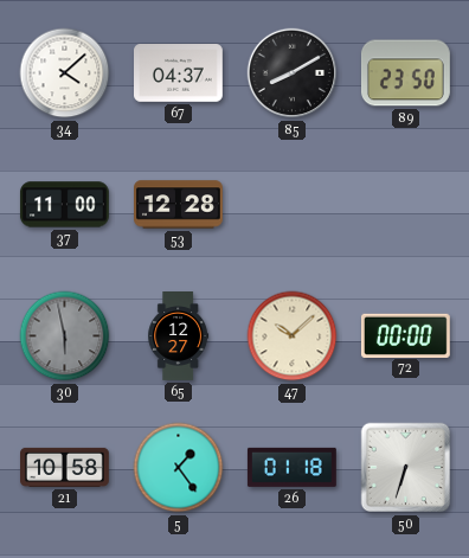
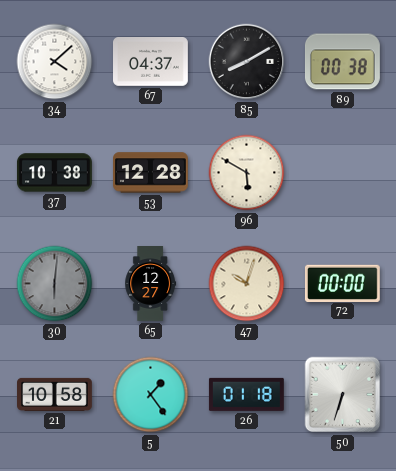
89: 23:50 -> 00:38
37: 11:00 -> 10:38
96: none -> 5:50
30: 5:58 -> 6:01
47: 10:08 -> 10:03
